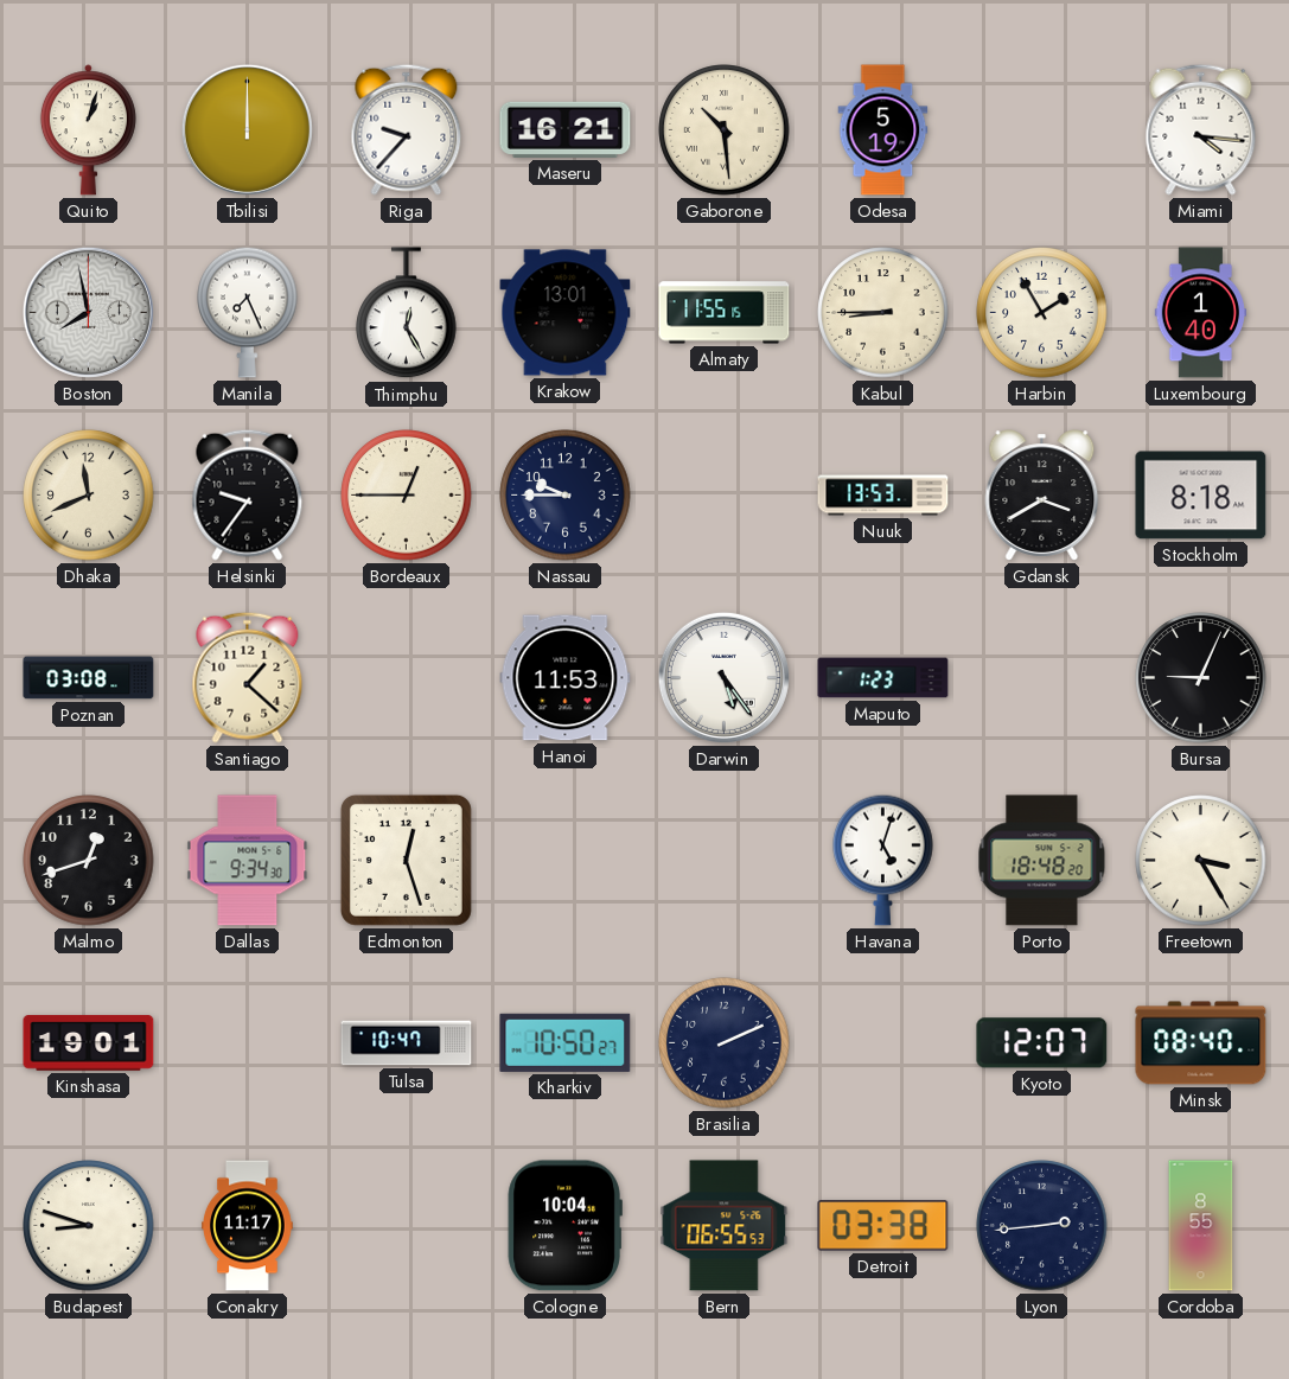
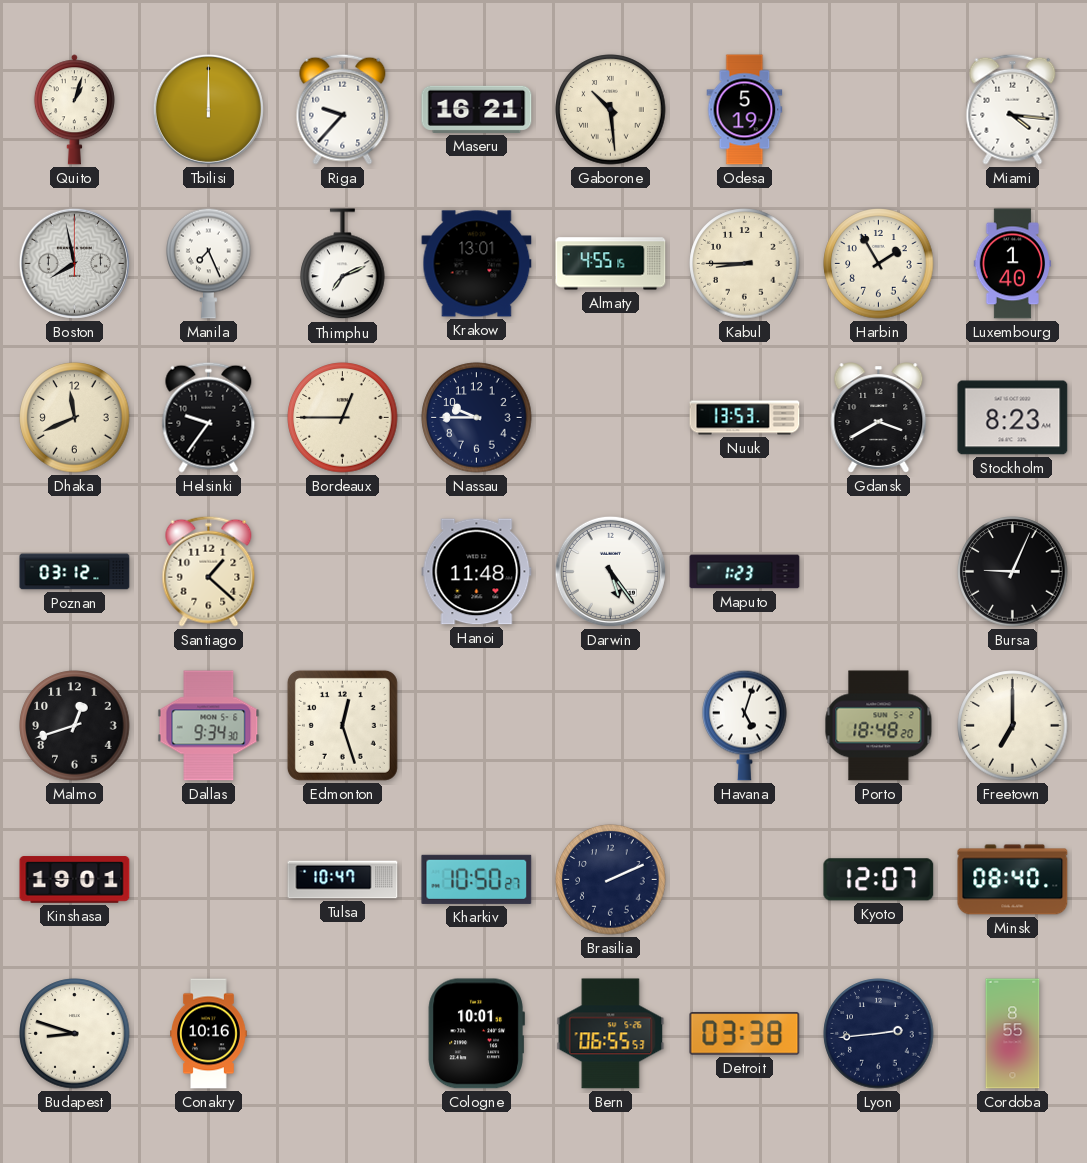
Thimphu: 12:25 -> 7:11
Almaty: 11:55 -> 4:55
Stockholm: 8:18 -> 8:23
Poznan: 03:08 -> 03:12
Hanoi: 11:53 -> 11:48
Freetown: 3:25 -> 7:00
Conakry: 11:17 -> 10:16
Cologne: 10:04 -> 10:01
